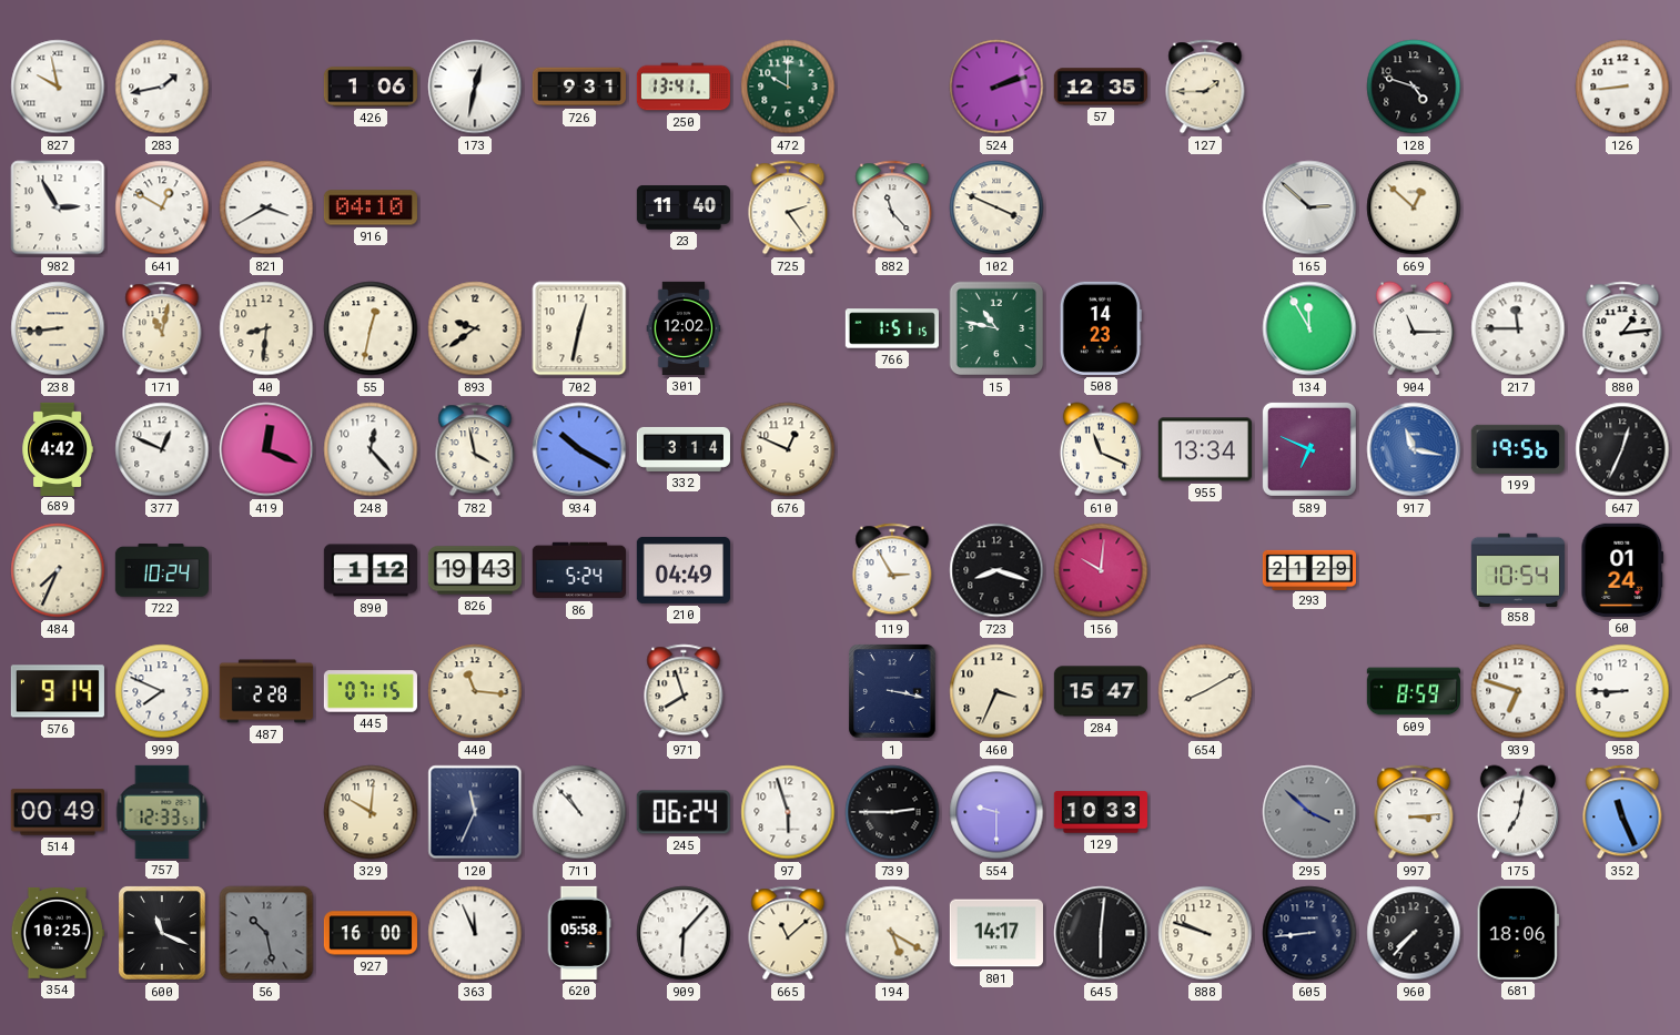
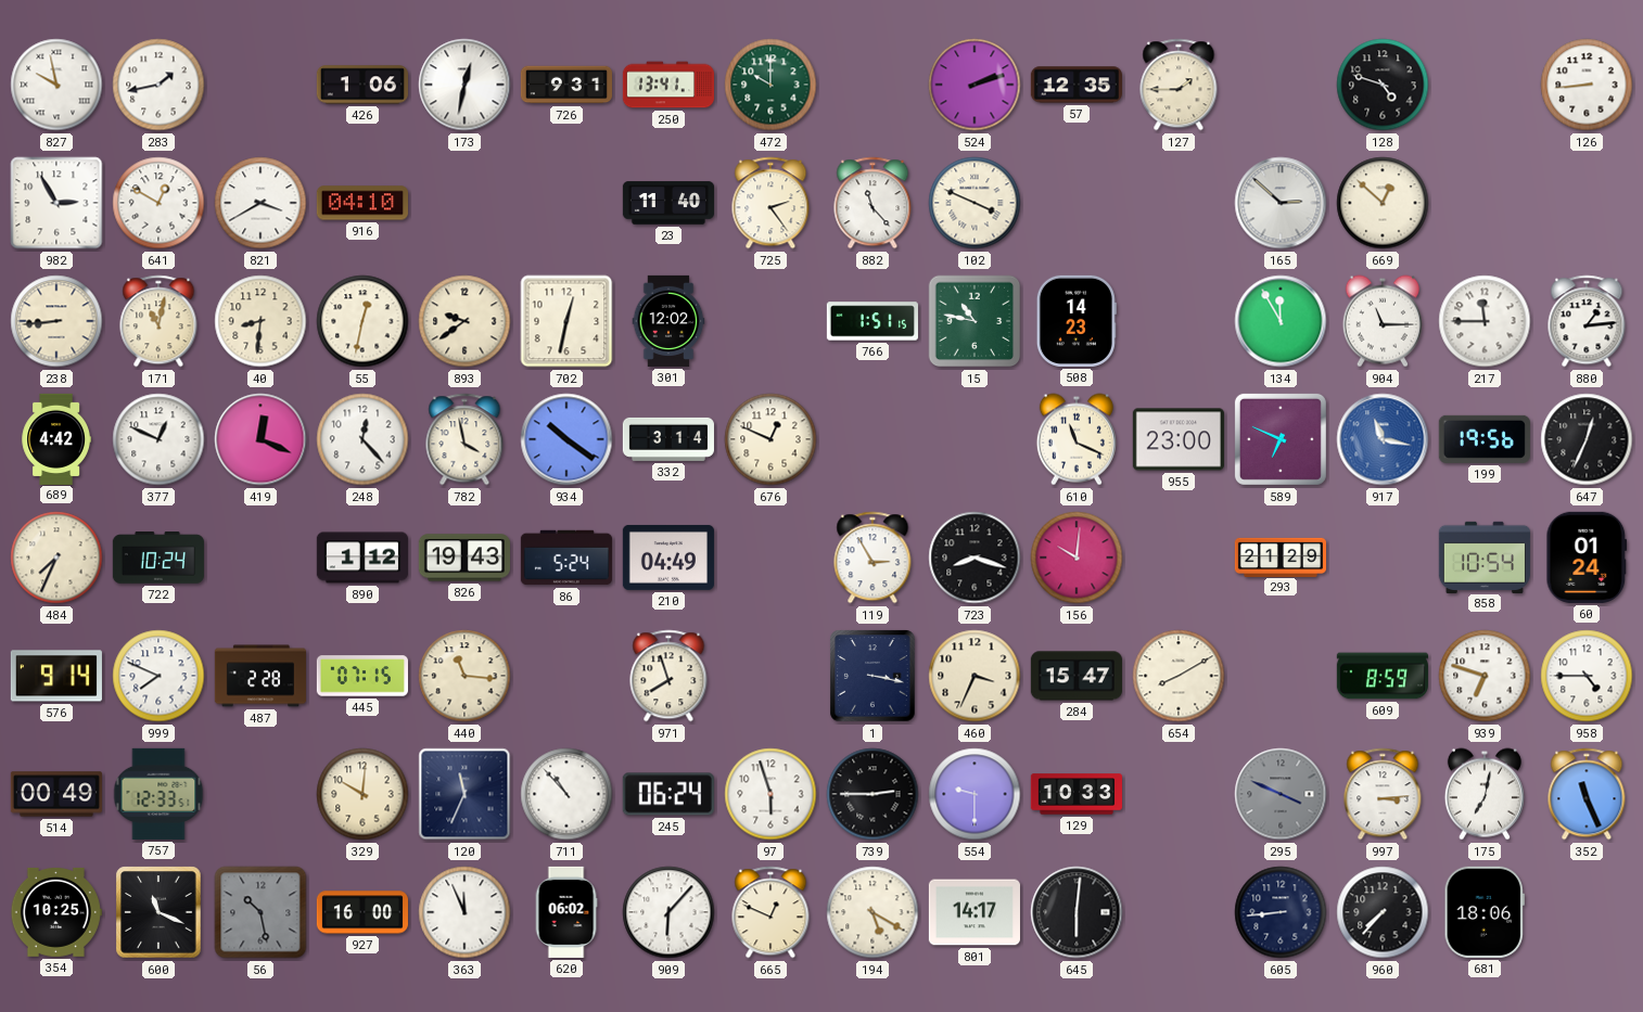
934: 10:20 -> 10:21
955: 13:34 -> 23:00
958: 8:45 -> 4:45
295: 3:52 -> 3:49
620: 05:58 -> 06:02
665: 11:08 -> 12:49
888: 9:48 -> none
